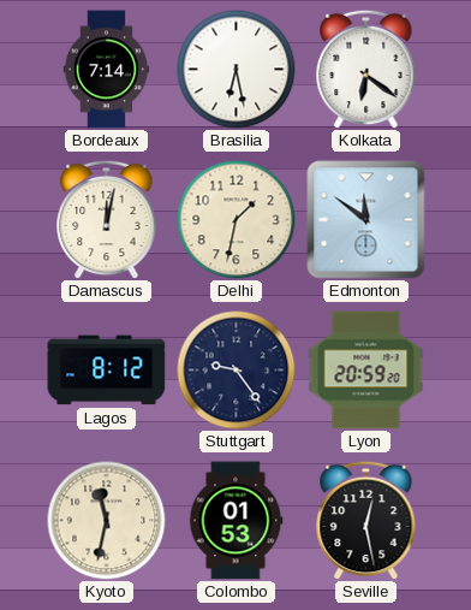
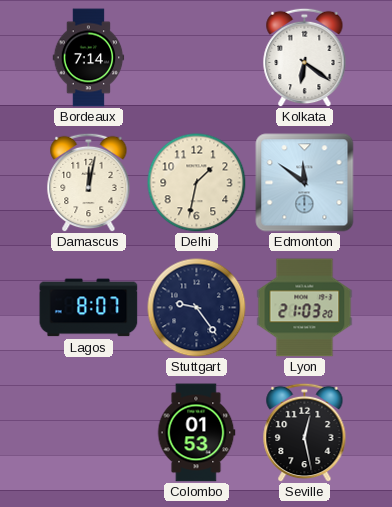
Brasilia: 6:28 -> none
Lagos: 8:12 -> 8:07
Lyon: 20:59 -> 21:03
Kyoto: 11:32 -> none
